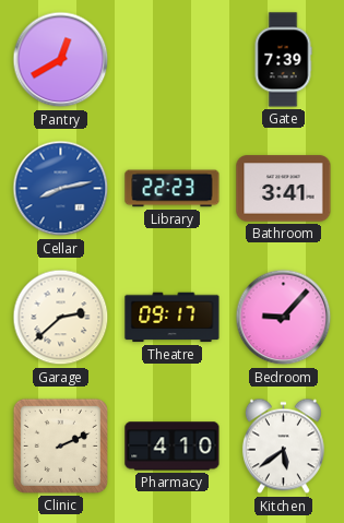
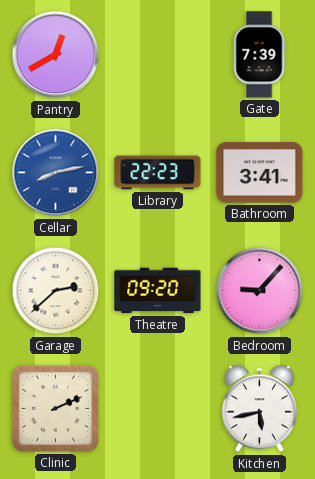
Theatre: 09:17 -> 09:20
Pharmacy: 4:10 -> none
Kitchen: 5:39 -> 5:43
